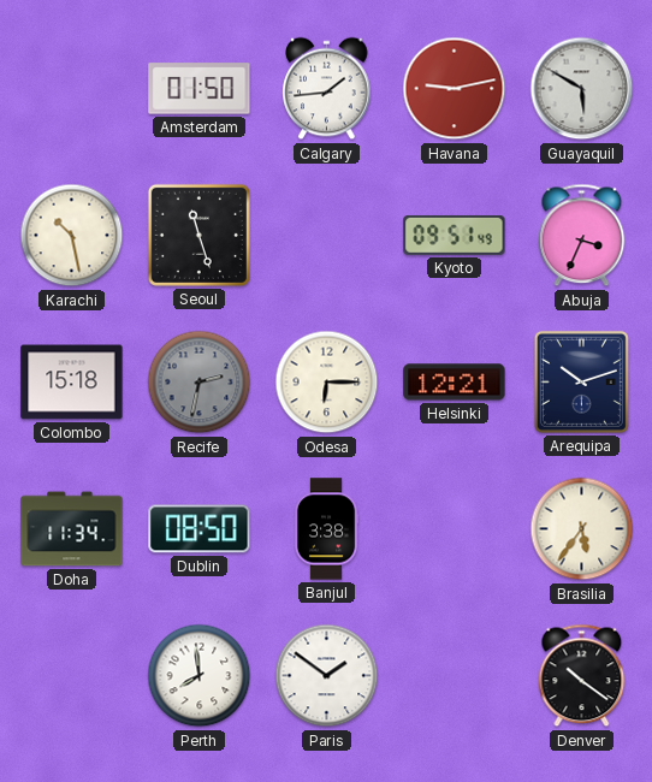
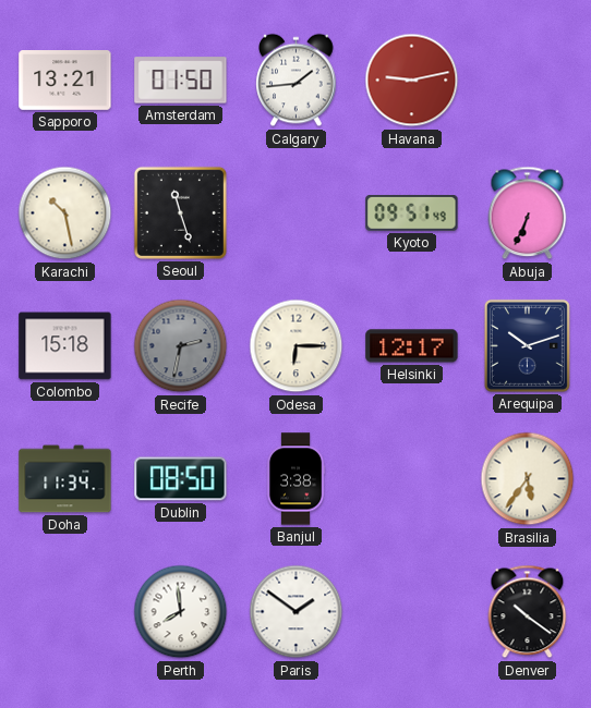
Sapporo: none -> 13:21
Guayaquil: 5:50 -> none
Abuja: 3:34 -> 6:34
Helsinki: 12:21 -> 12:17
